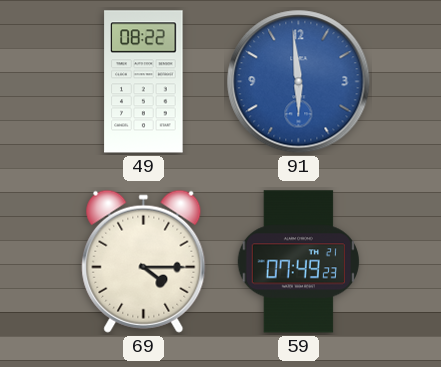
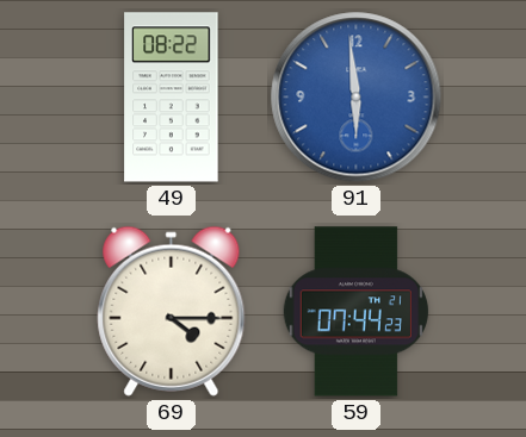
59: 07:49 -> 07:44
